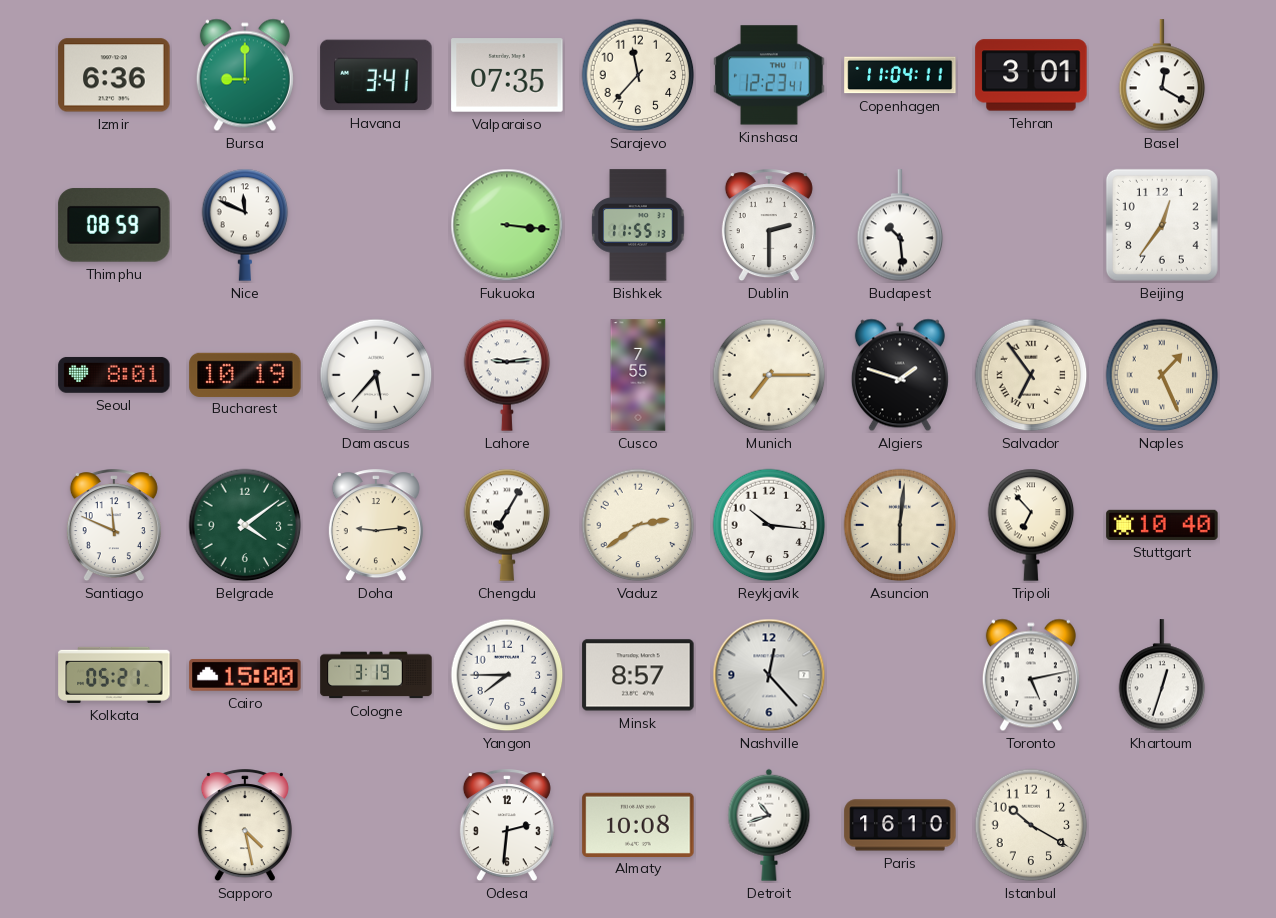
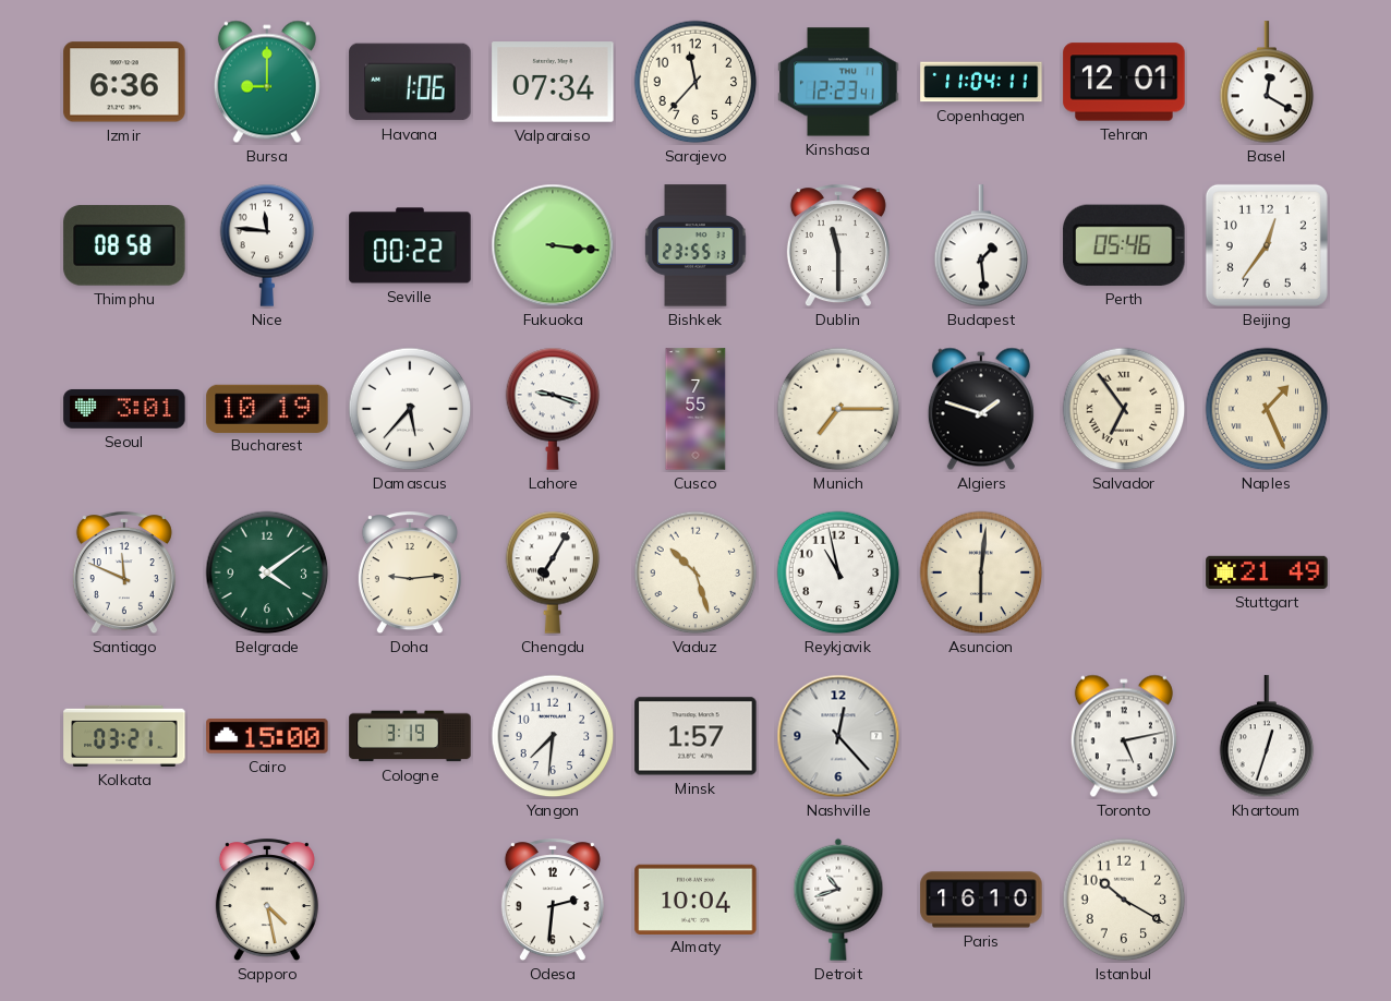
Havana: 3:41 -> 1:06
Valparaiso: 07:35 -> 07:34
Tehran: 3:01 -> 12:01
Thimphu: 08:59 -> 08:58
Nice: 11:49 -> 11:46
Seville: none -> 00:22
Bishkek: 11:55 -> 23:55
Dublin: 2:30 -> 11:30
Budapest: 10:29 -> 1:29
Perth: none -> 05:46
Seoul: 8:01 -> 3:01
Lahore: 9:14 -> 9:18
Vaduz: 2:39 -> 10:27
Reykjavik: 10:16 -> 10:58
Tripoli: 6:53 -> none
Stuttgart: 10:40 -> 21:49
Kolkata: 05:21 -> 03:21
Yangon: 7:45 -> 7:31
Minsk: 8:57 -> 1:57
Almaty: 10:08 -> 10:04
